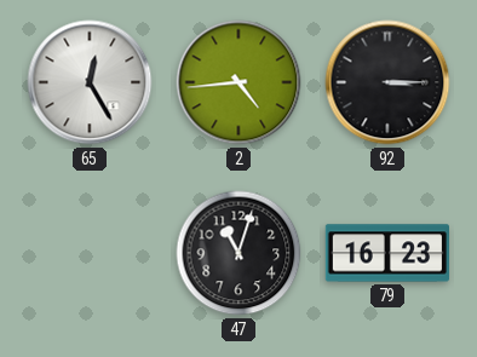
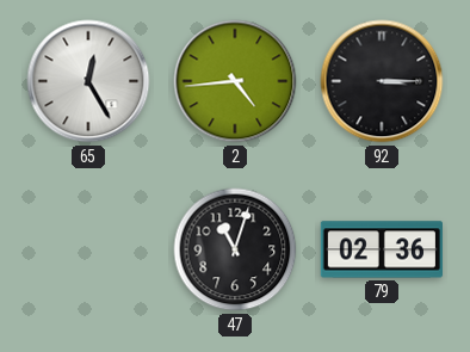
79: 16:23 -> 02:36
